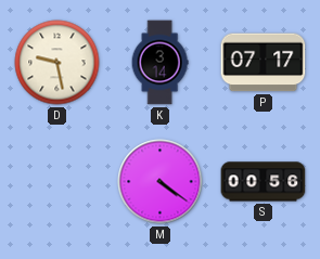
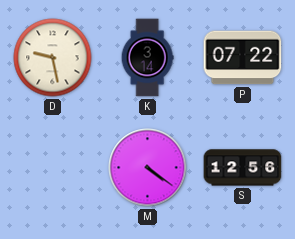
P: 07:17 -> 07:22
S: 00:56 -> 12:56
